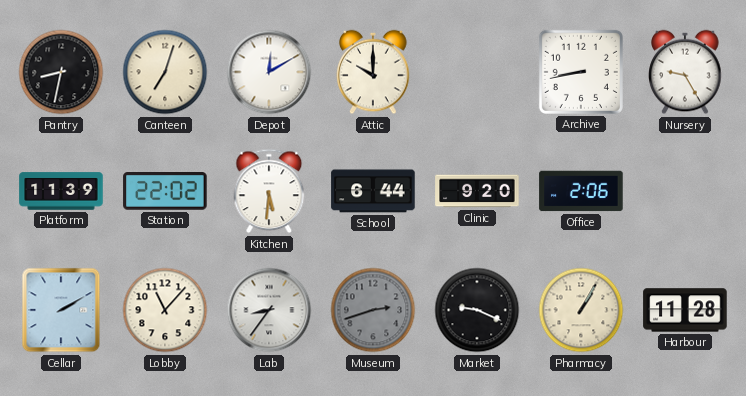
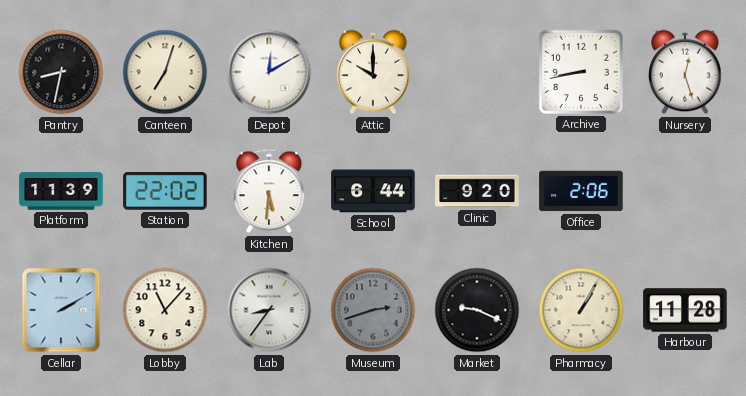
Nursery: 9:25 -> 12:27
